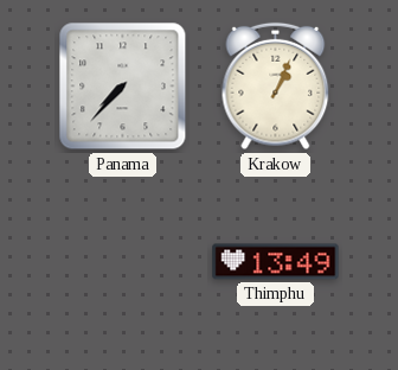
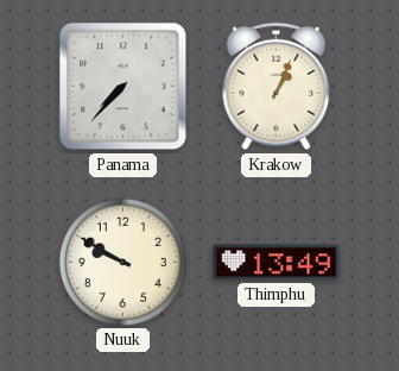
Nuuk: none -> 9:50
